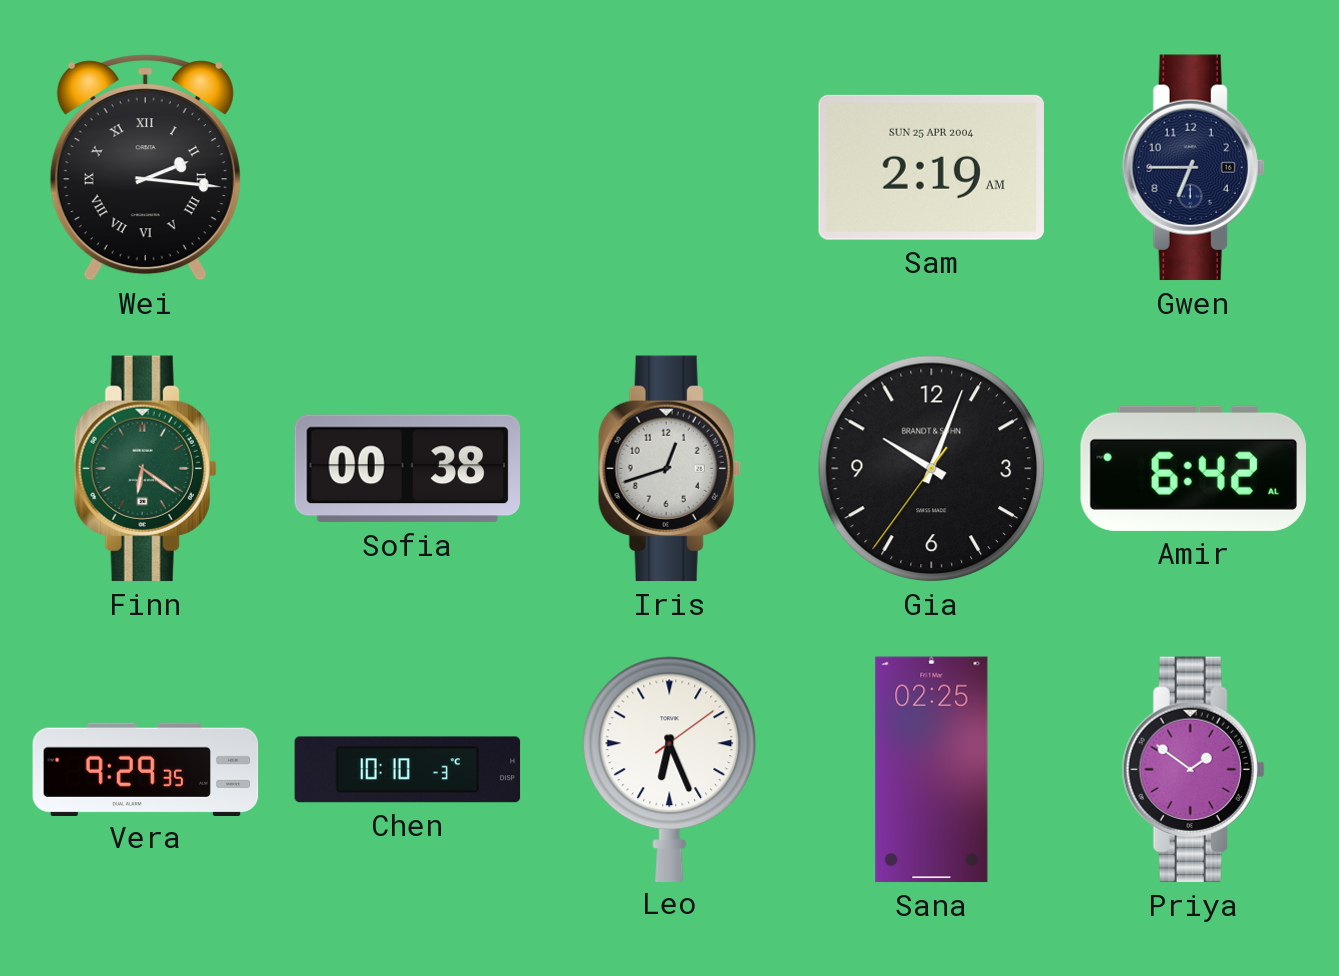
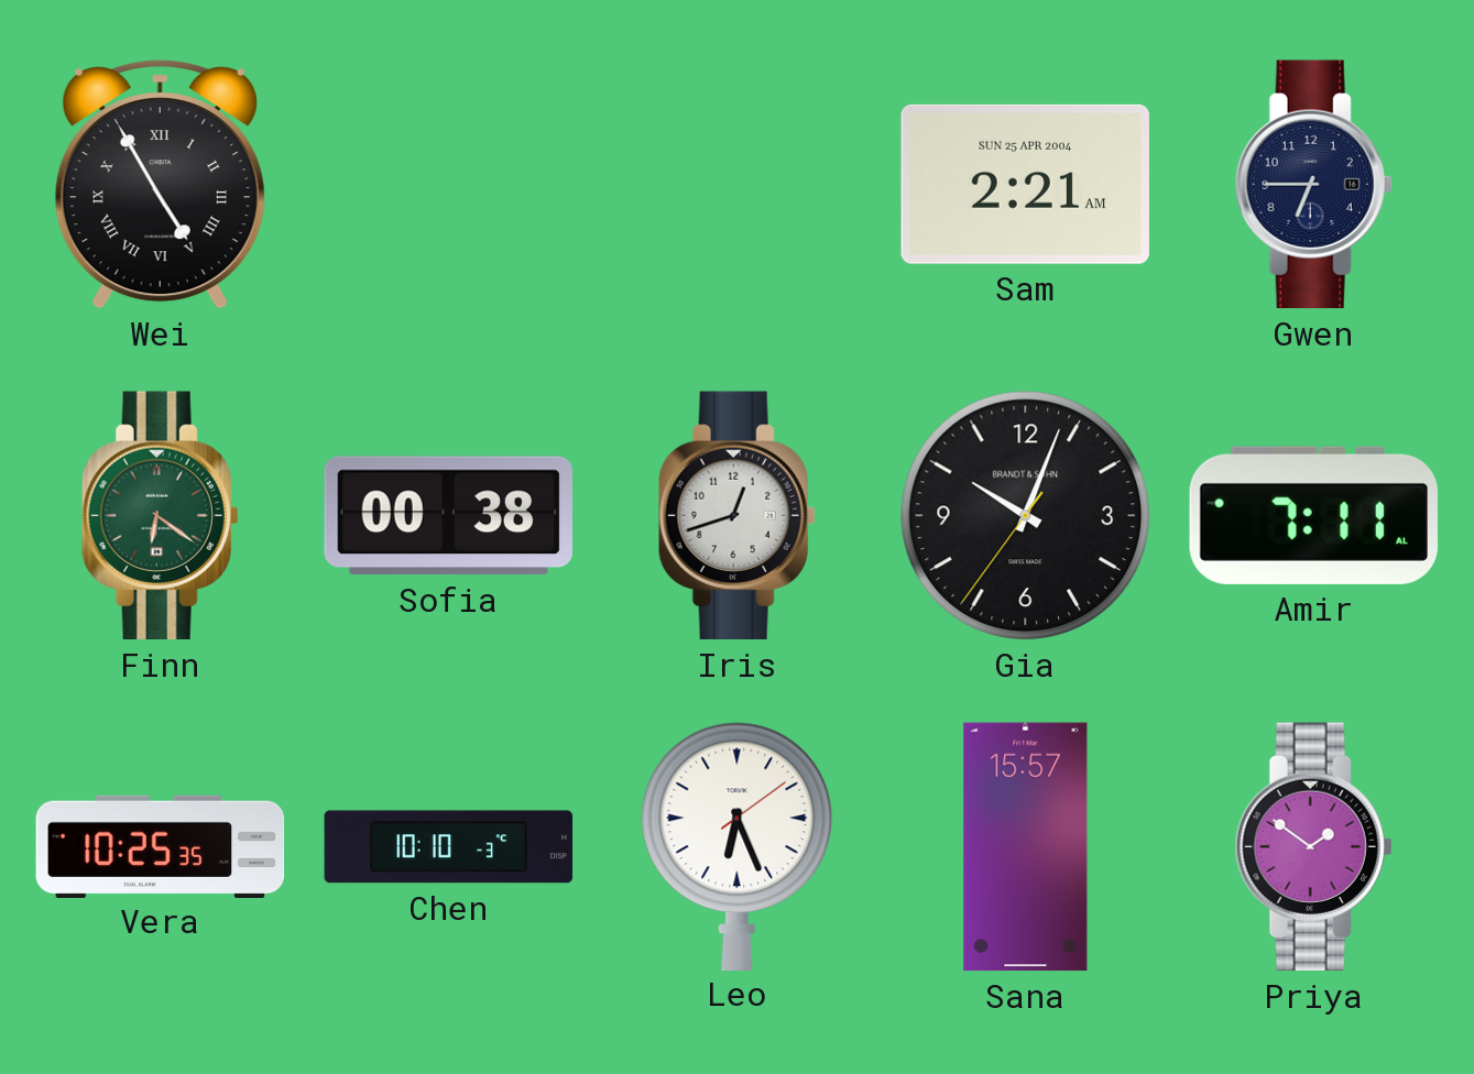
Wei: 2:16 -> 4:55
Sam: 2:19 -> 2:21
Amir: 6:42 -> 7:11
Vera: 9:29 -> 10:25
Sana: 02:25 -> 15:57
